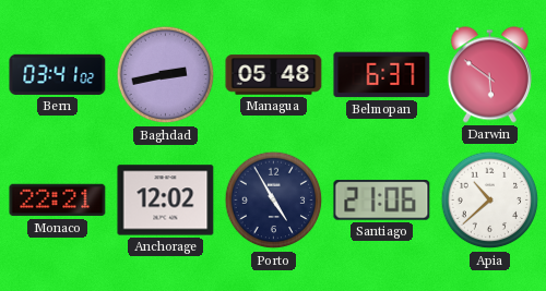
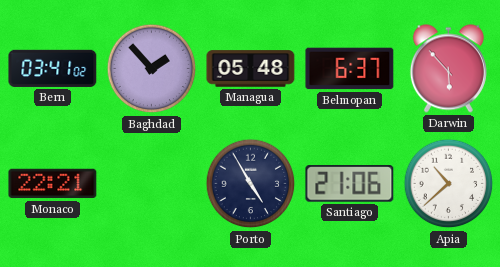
Baghdad: 2:43 -> 1:53
Darwin: 5:51 -> 5:53
Anchorage: 12:02 -> none
